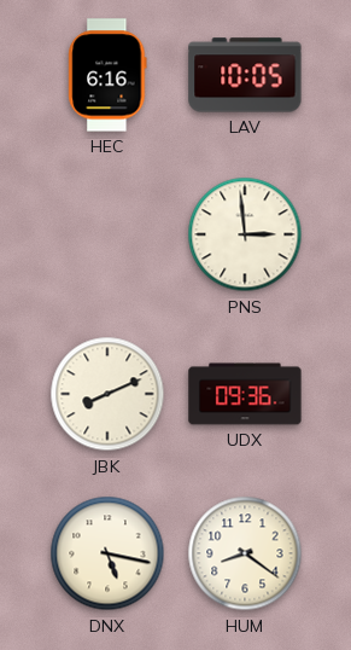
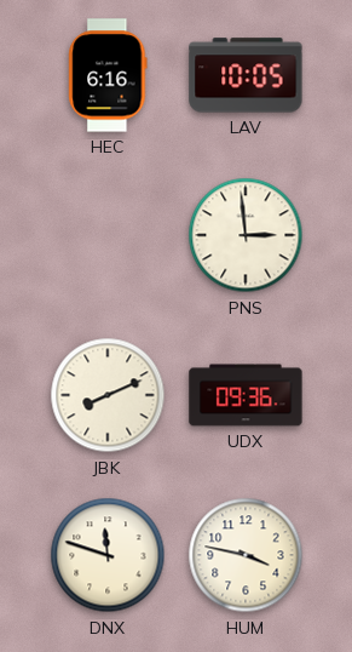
DNX: 5:17 -> 11:48
HUM: 8:21 -> 3:47
